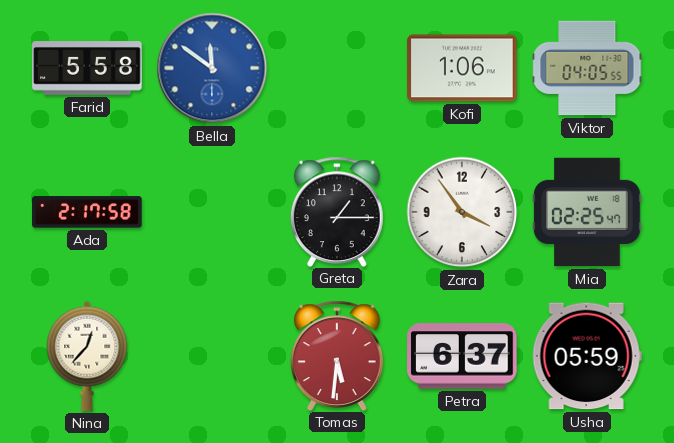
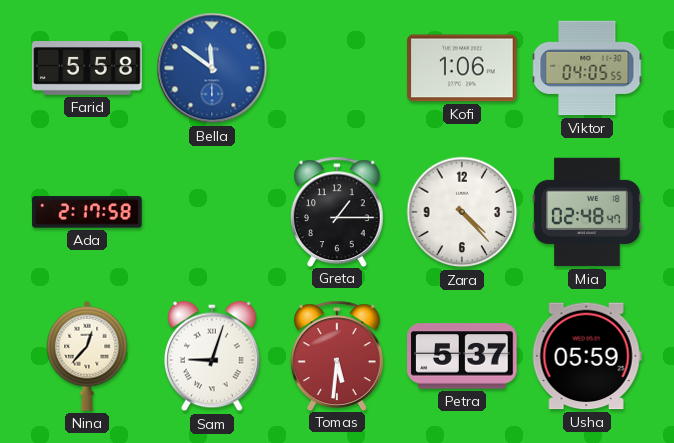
Zara: 3:54 -> 4:23
Mia: 02:25 -> 02:48
Sam: none -> 9:03
Petra: 6:37 -> 5:37
